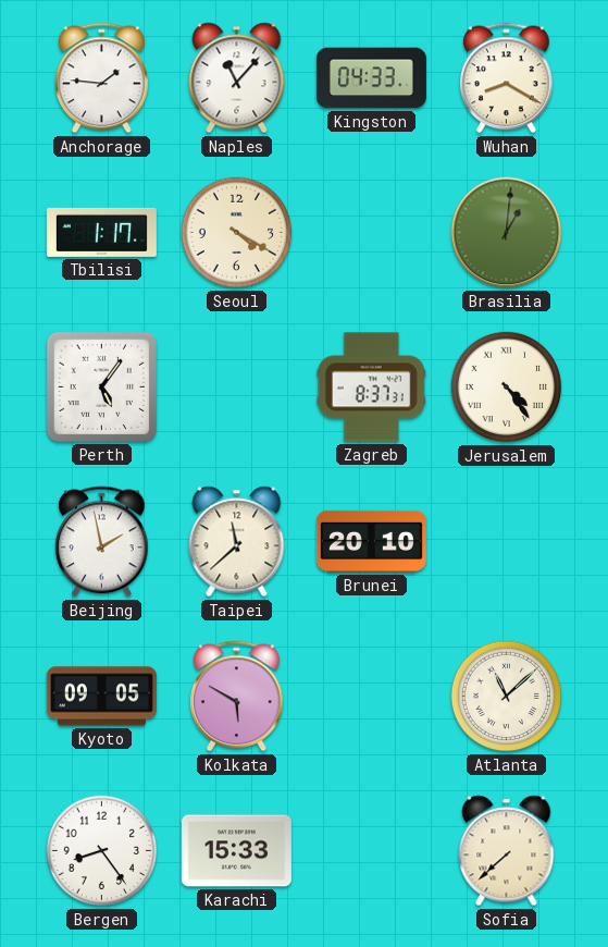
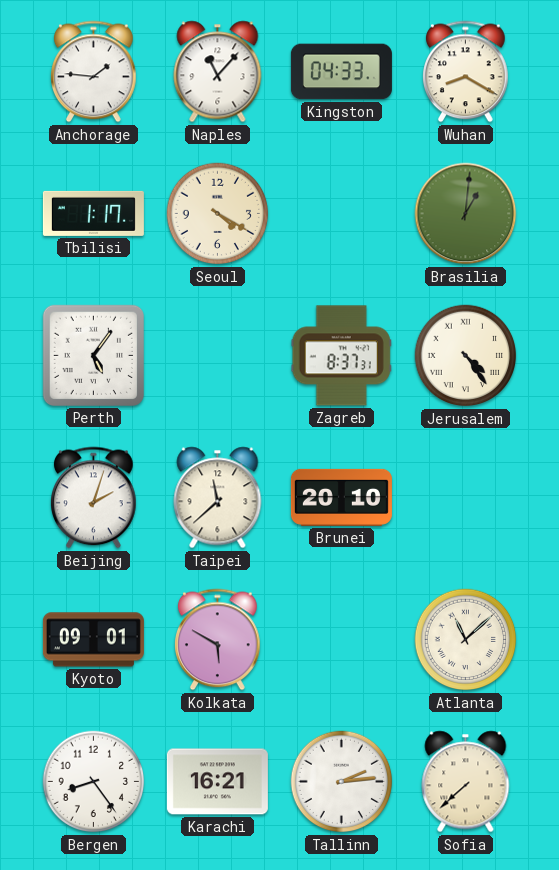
Beijing: 1:58 -> 2:03
Kyoto: 09:05 -> 09:01
Karachi: 15:33 -> 16:21
Tallinn: none -> 2:14
